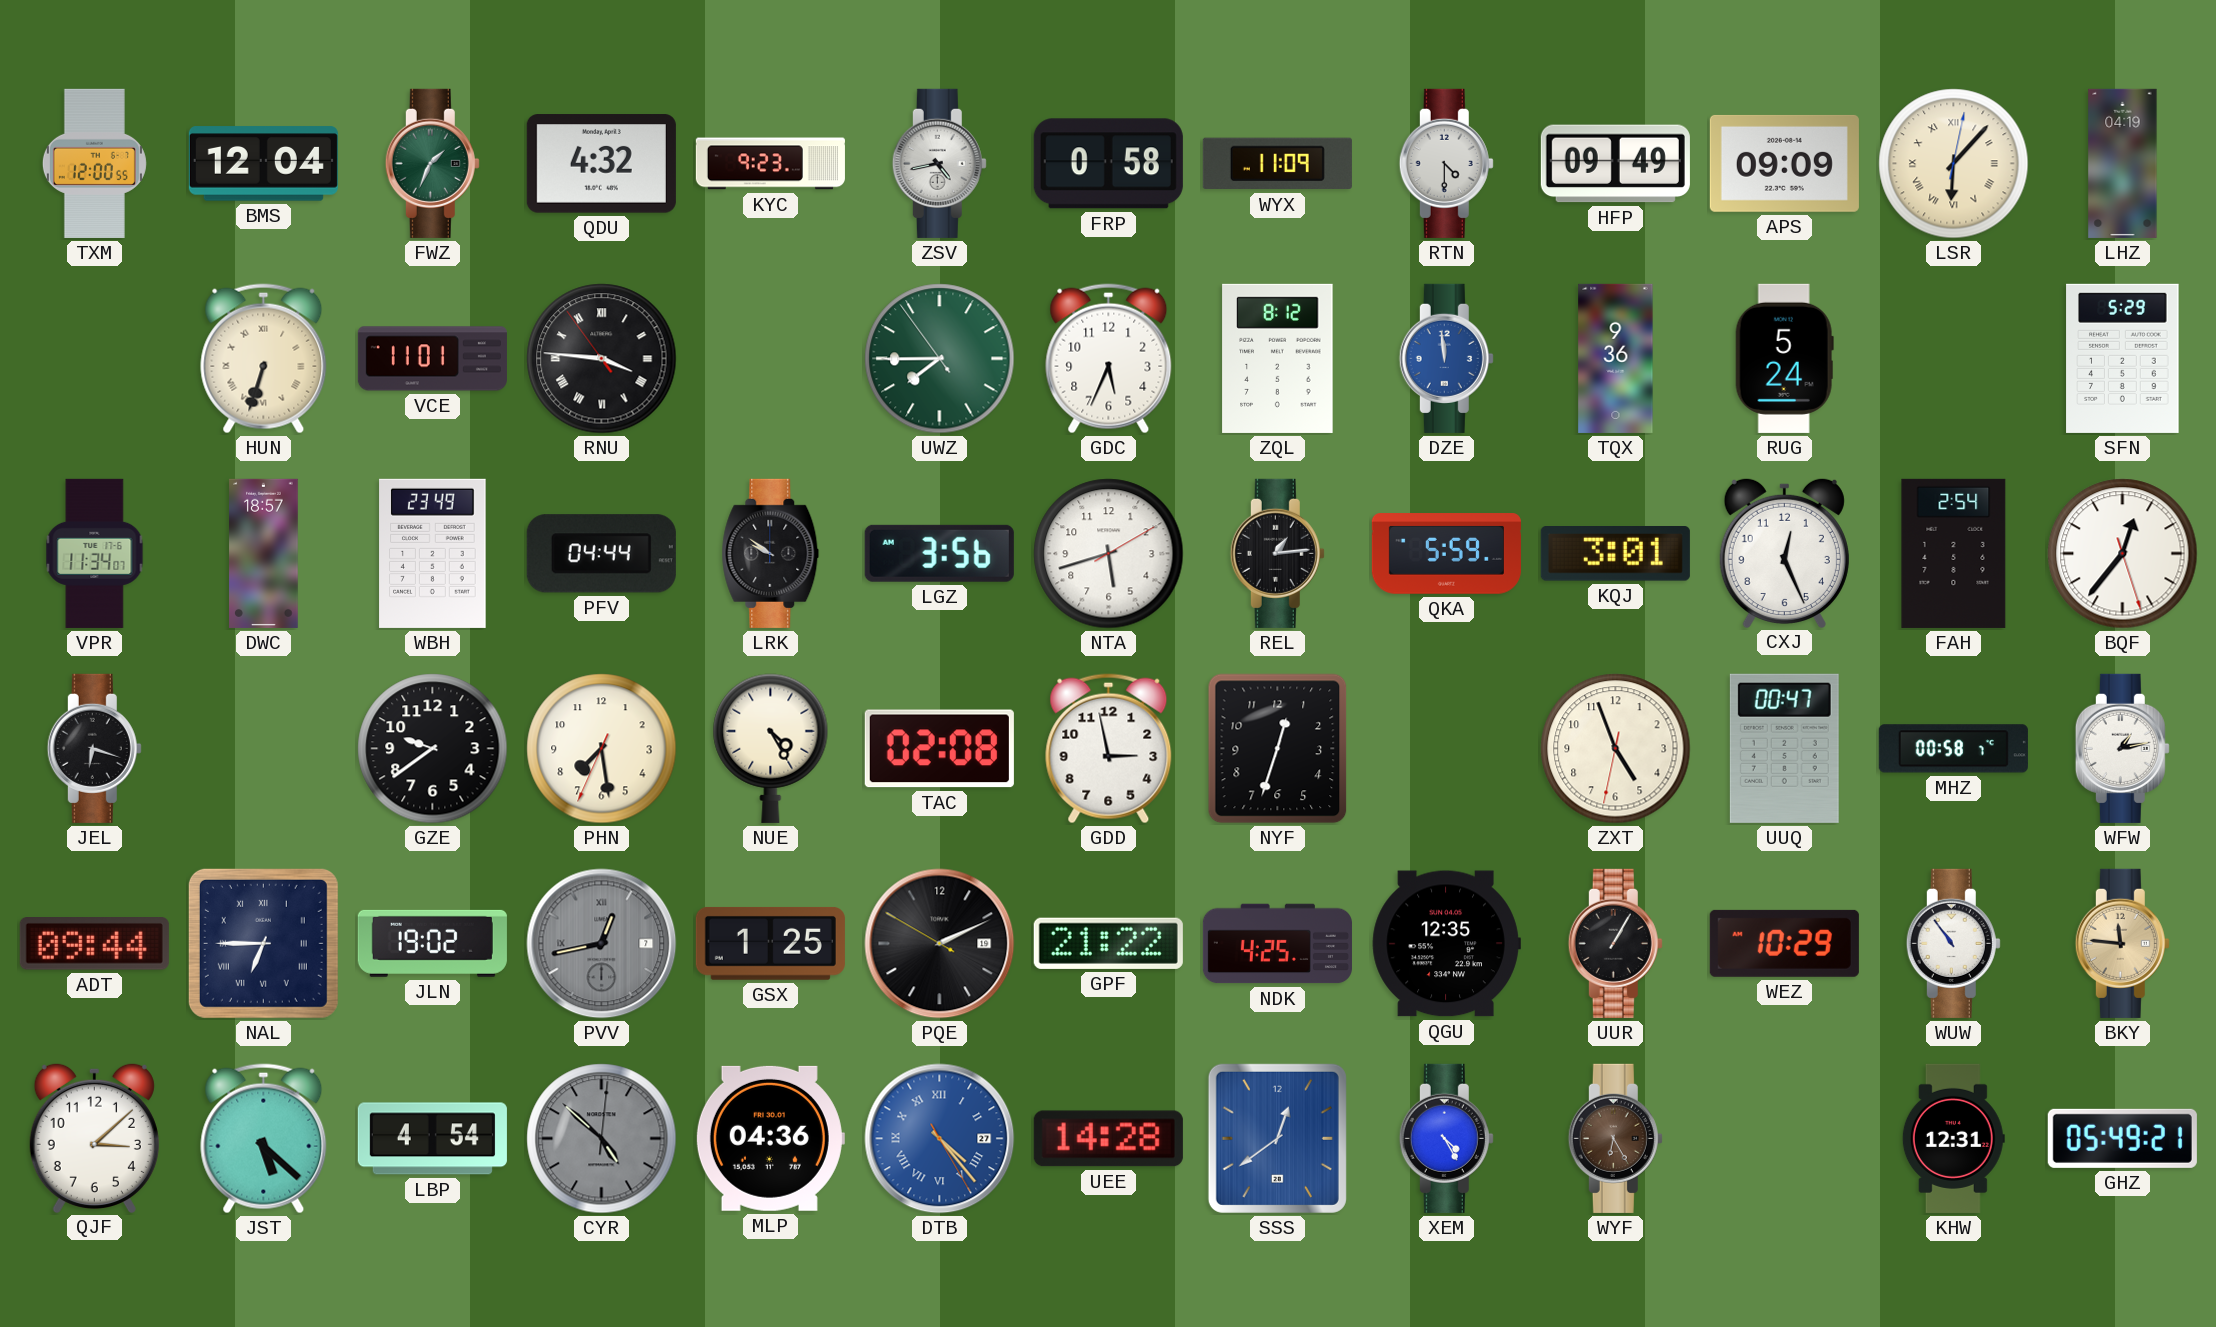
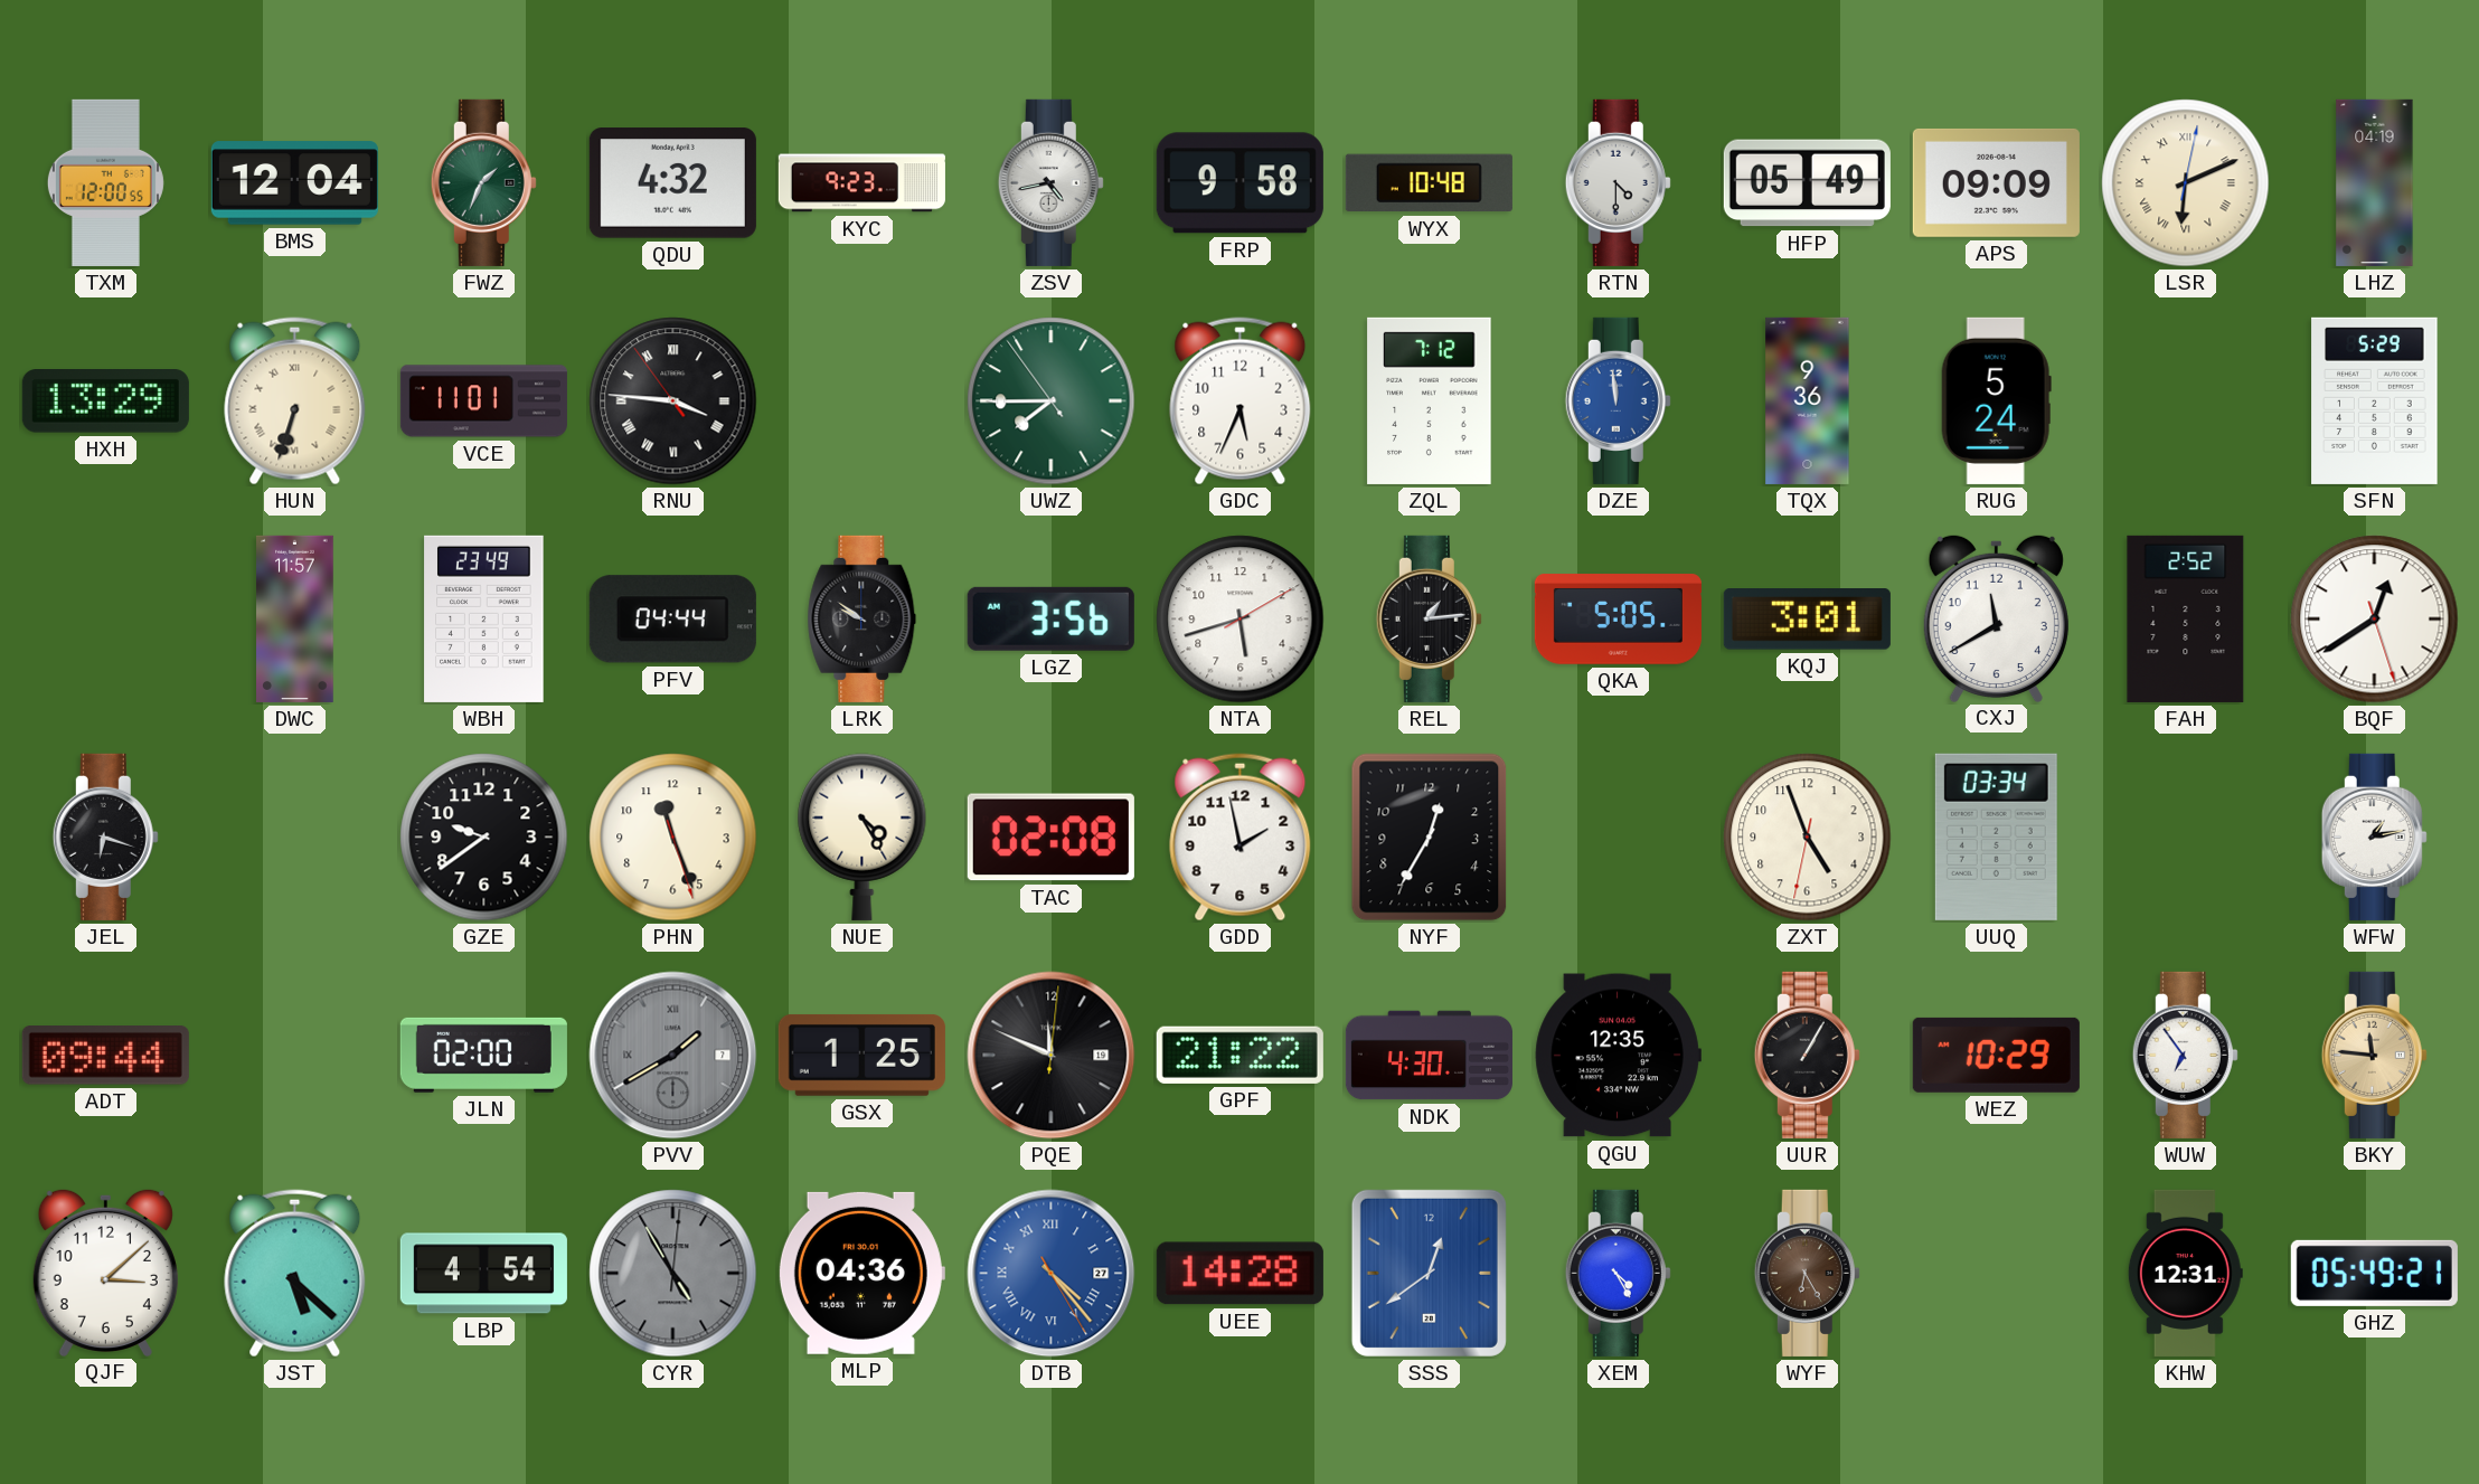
FRP: 0:58 -> 9:58
WYX: 11:09 -> 10:48
HFP: 09:49 -> 05:49
LSR: 6:07 -> 6:11
HXH: none -> 13:29
ZQL: 8:12 -> 7:12
VPR: 11:34 -> none
DWC: 18:57 -> 11:57
QKA: 5:59 -> 5:05
CXJ: 12:26 -> 11:40
FAH: 2:54 -> 2:52
BQF: 12:36 -> 12:39
PHN: 7:28 -> 11:26
GDD: 2:58 -> 1:58
NYF: 12:33 -> 12:35
UUQ: 00:47 -> 03:34
MHZ: 00:58 -> none
NAL: 6:45 -> none
JLN: 19:02 -> 02:00
PVV: 12:43 -> 1:40
PQE: 2:10 -> 11:49
NDK: 4:25 -> 4:30
WUW: 10:54 -> 6:54
CYR: 4:52 -> 4:55
